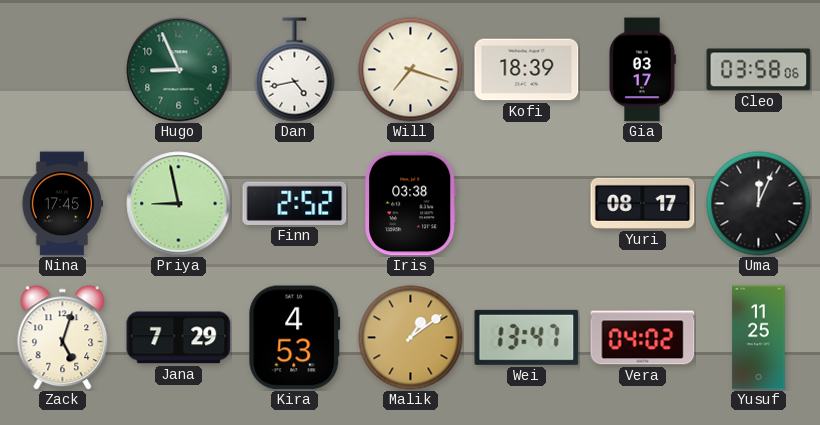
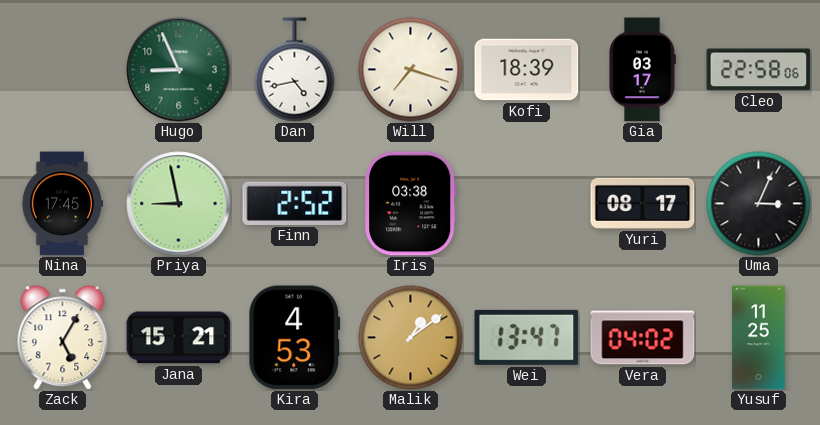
Cleo: 03:58 -> 22:58
Uma: 12:04 -> 3:04
Zack: 5:03 -> 5:05
Jana: 7:29 -> 15:21
